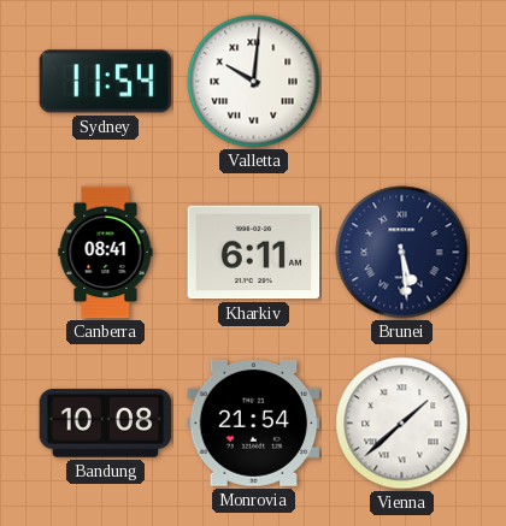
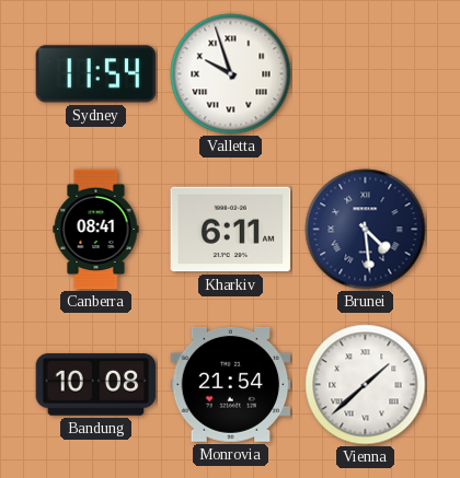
Valletta: 10:01 -> 9:57
Brunei: 5:29 -> 4:29
